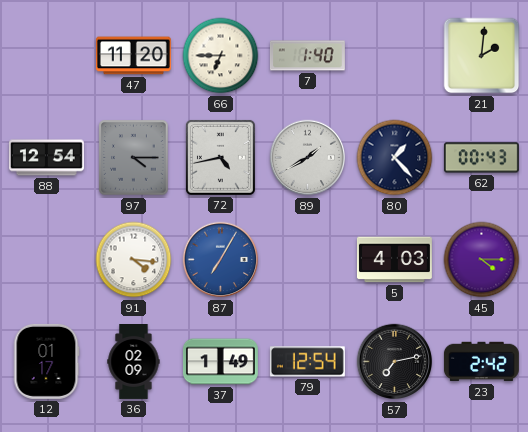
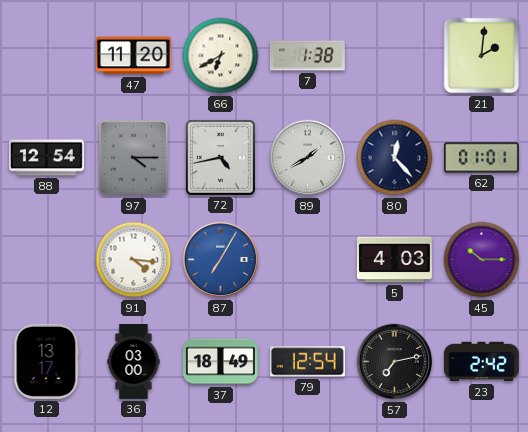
66: 6:45 -> 6:40
7: 1:40 -> 1:38
80: 1:23 -> 12:23
62: 00:43 -> 01:01
45: 4:15 -> 10:15
12: 01:17 -> 13:17
36: 02:09 -> 03:00
37: 1:49 -> 18:49
